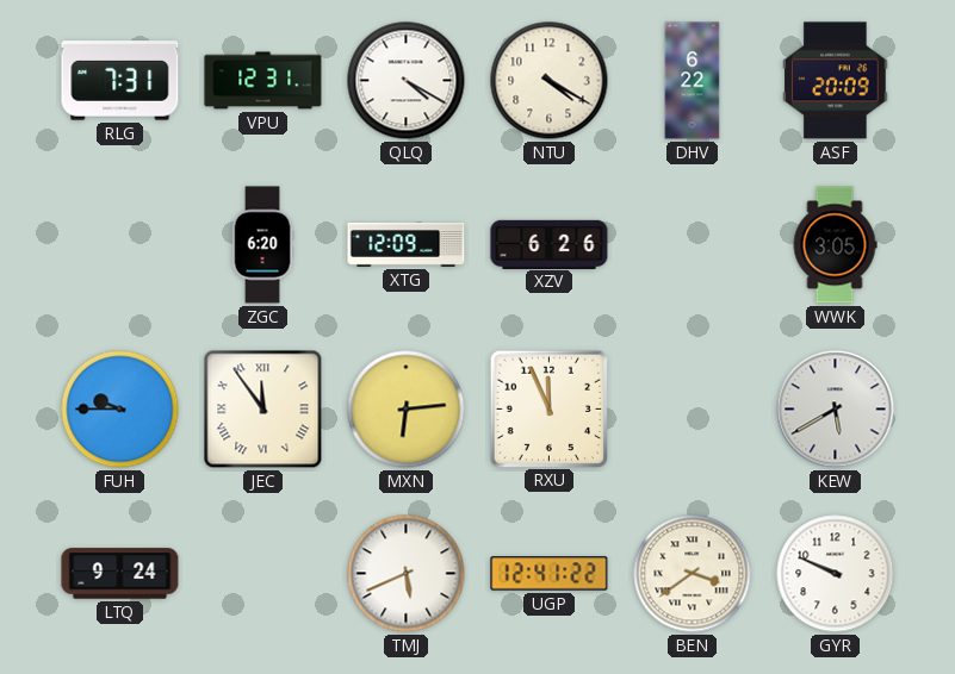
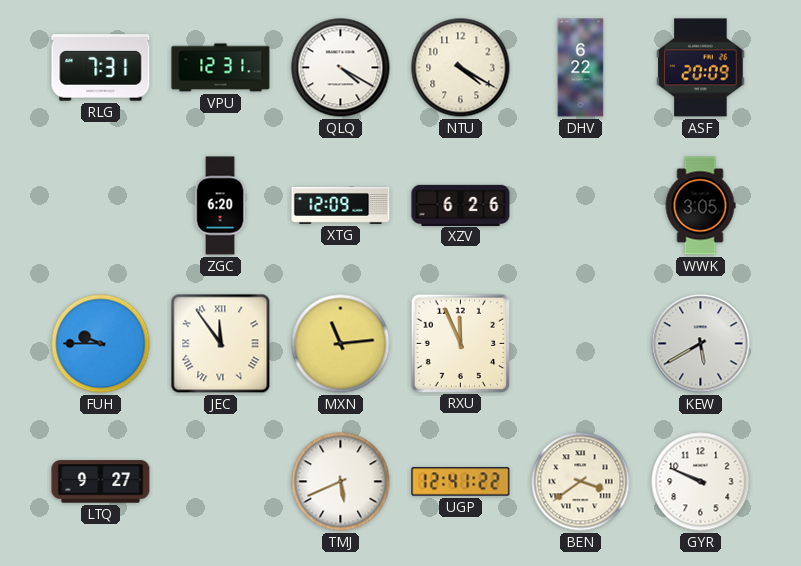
MXN: 6:14 -> 11:14
LTQ: 9:24 -> 9:27
